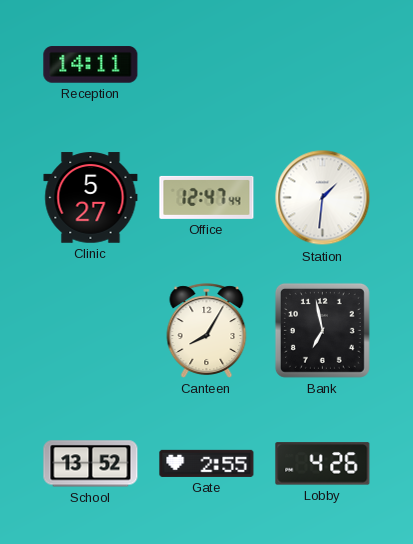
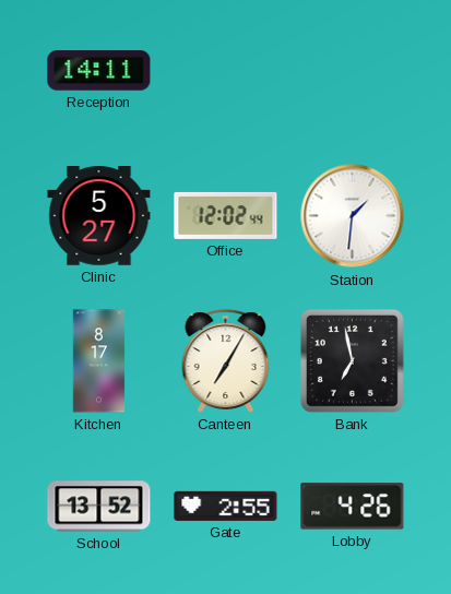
Office: 12:47 -> 12:02
Kitchen: none -> 8:17
Canteen: 8:05 -> 7:05
